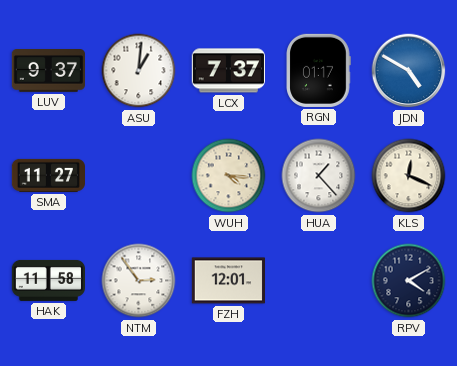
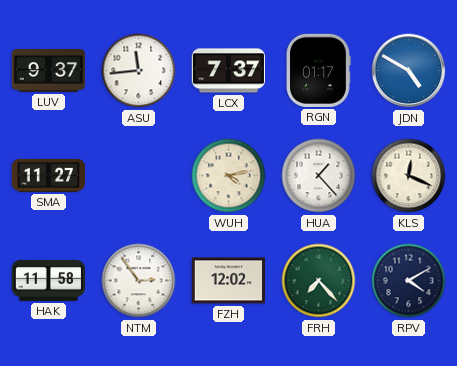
ASU: 1:01 -> 11:44
WUH: 4:16 -> 4:13
FZH: 12:01 -> 12:02
FRH: none -> 7:23
